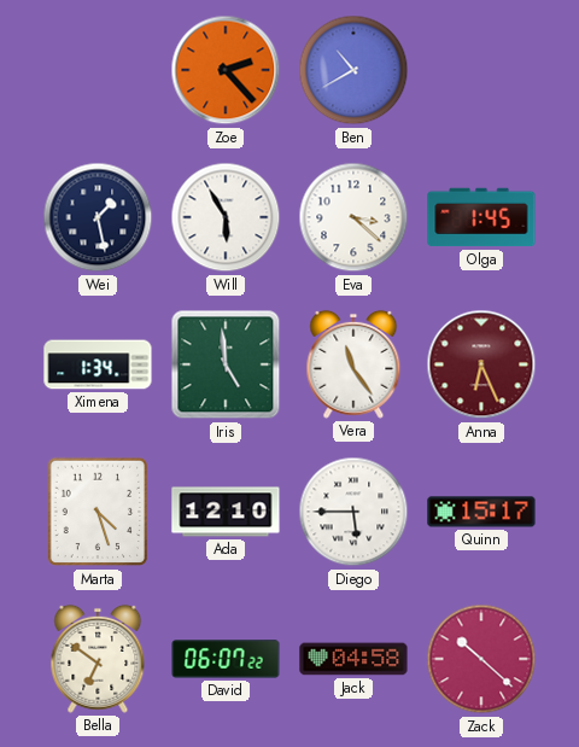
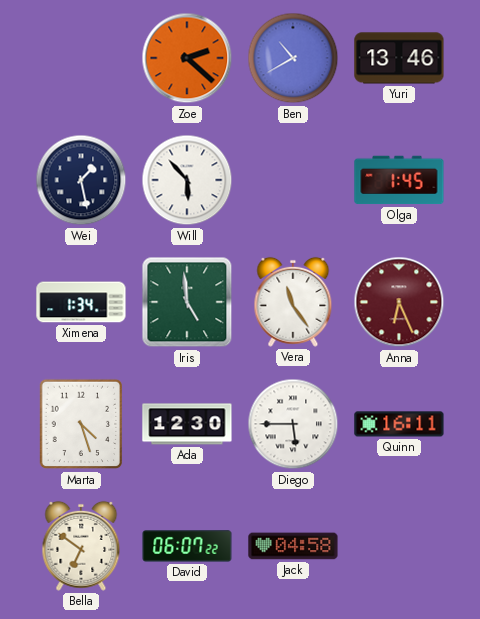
Zoe: 2:23 -> 2:22
Yuri: none -> 13:46
Will: 5:55 -> 5:53
Eva: 3:22 -> none
Ada: 12:10 -> 12:30
Quinn: 15:17 -> 16:11
Zack: 10:22 -> none
